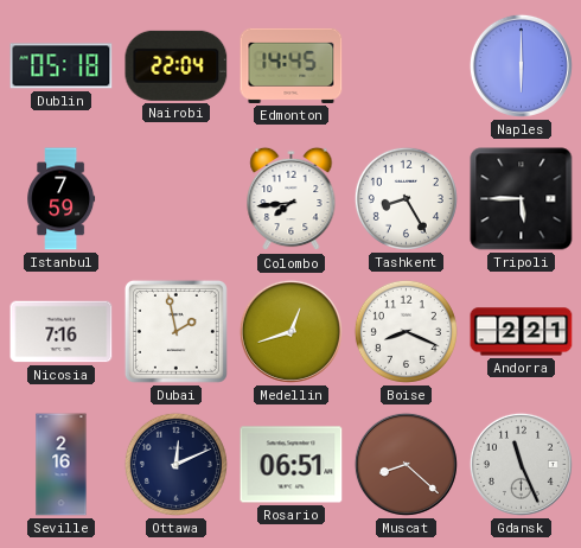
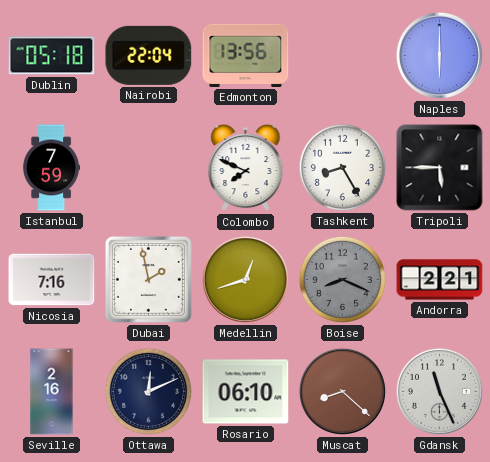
Edmonton: 14:45 -> 13:56
Colombo: 7:44 -> 7:49
Boise dial: white -> grey
Rosario: 06:51 -> 06:10
